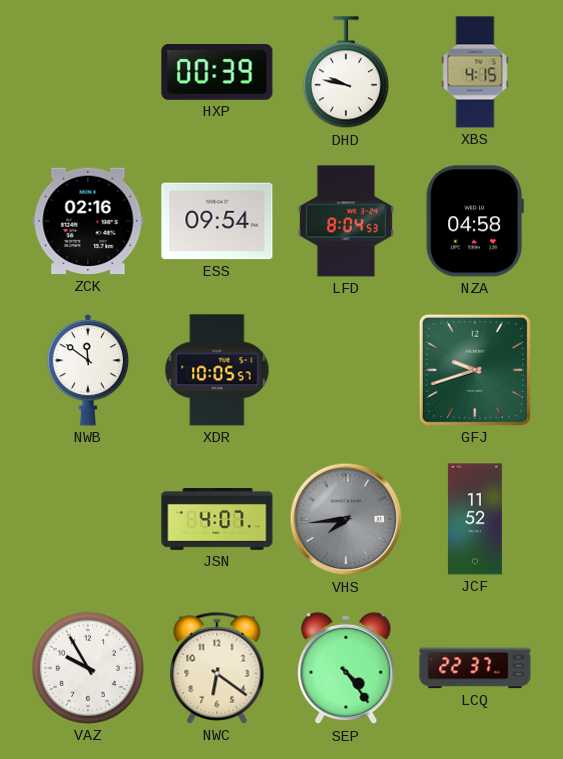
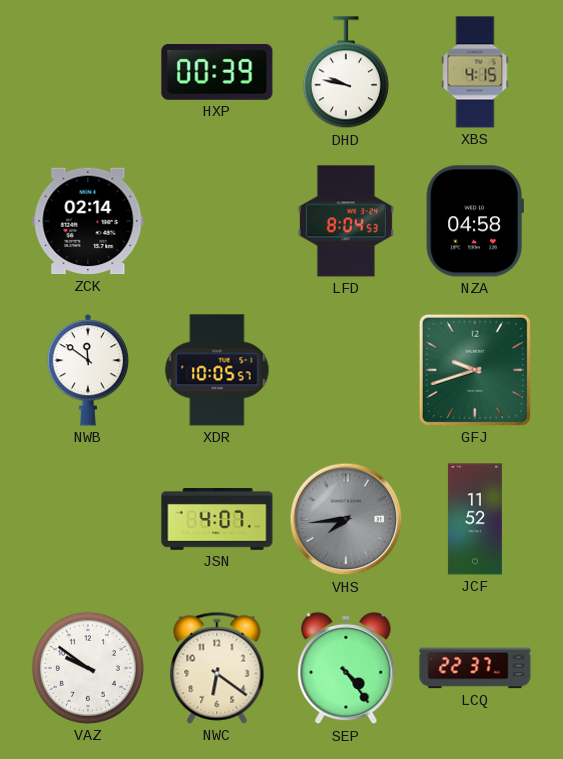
ZCK: 02:16 -> 02:14
ESS: 09:54 -> none
VAZ: 9:55 -> 9:51
